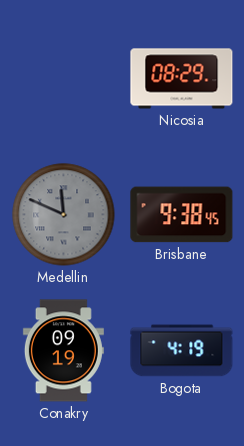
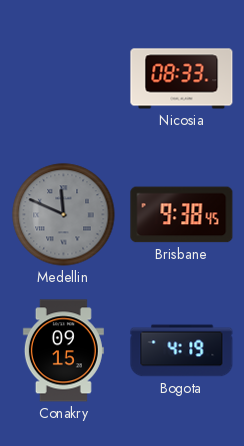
Nicosia: 08:29 -> 08:33
Conakry: 09:19 -> 09:15
